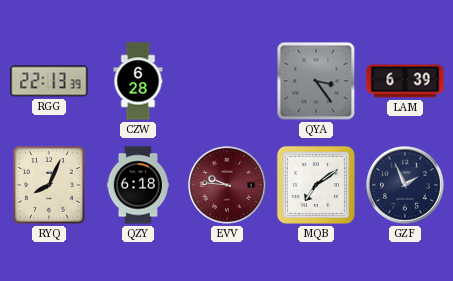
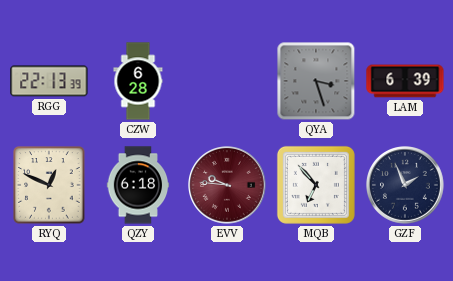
QYA: 3:24 -> 3:27
RYQ: 8:04 -> 12:49
MQB: 7:09 -> 6:53
